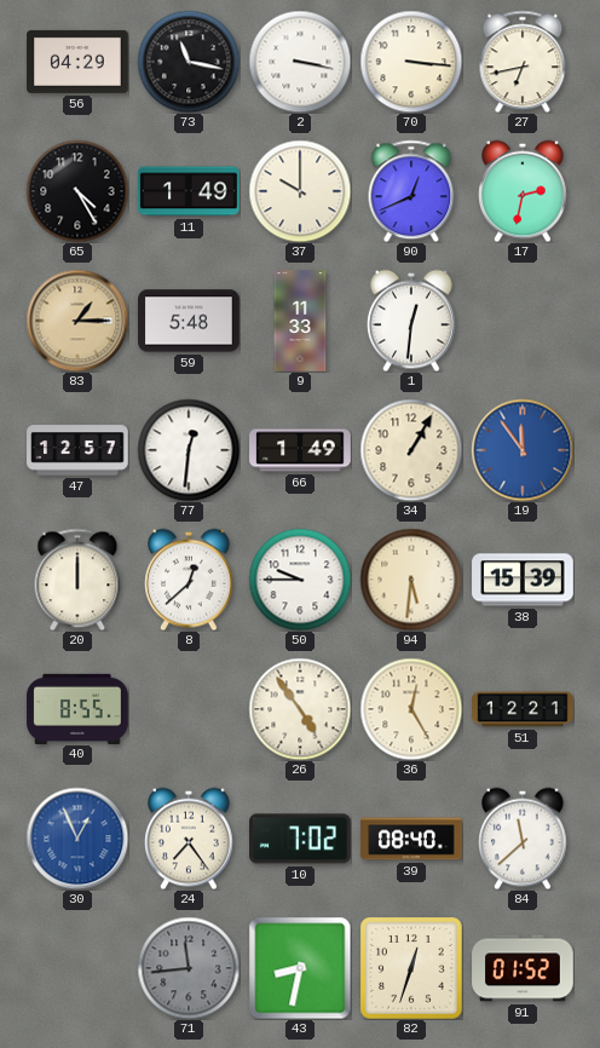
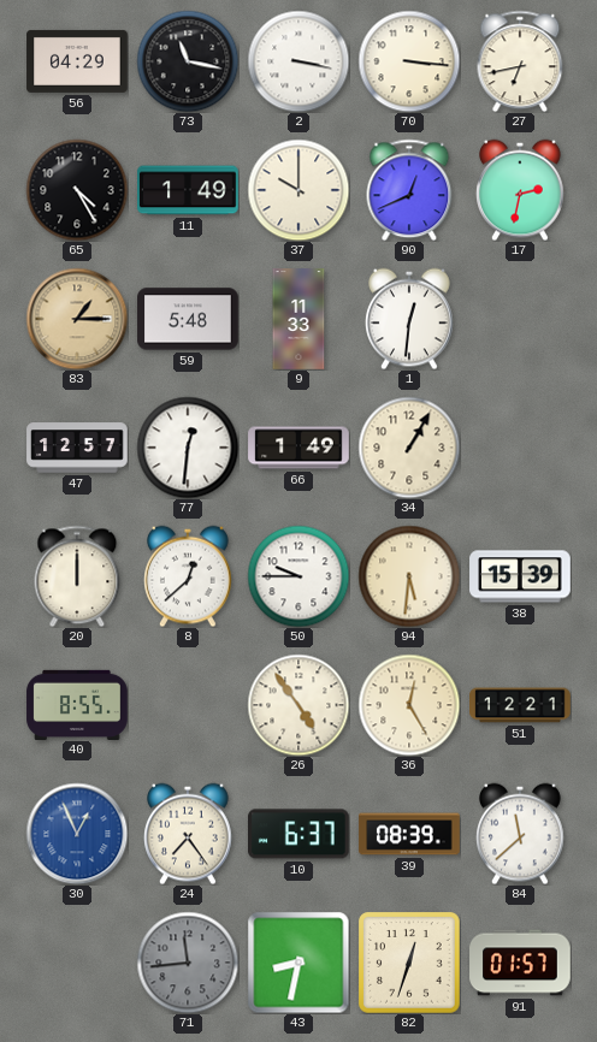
19: 11:54 -> none
10: 7:02 -> 6:37
39: 08:40 -> 08:39
91: 01:52 -> 01:57
